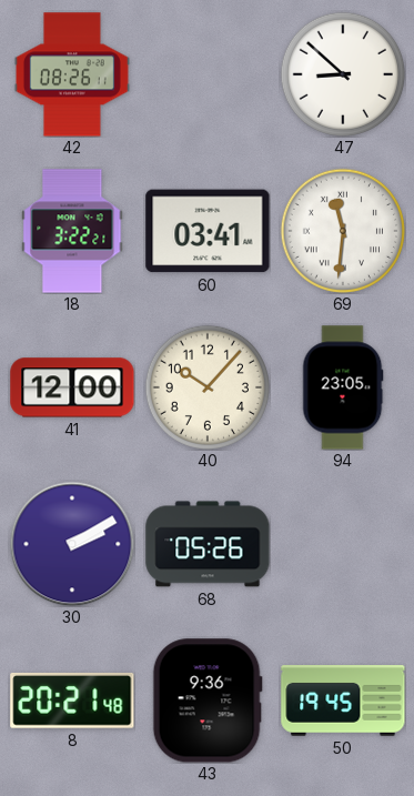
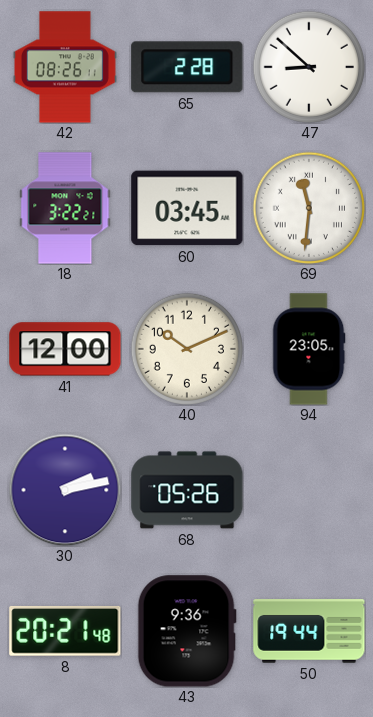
65: none -> 2:28
60: 03:41 -> 03:45
40: 10:07 -> 10:11
30: 2:10 -> 2:13
50: 19:45 -> 19:44
